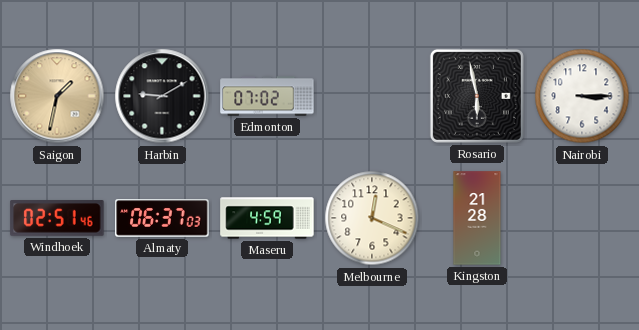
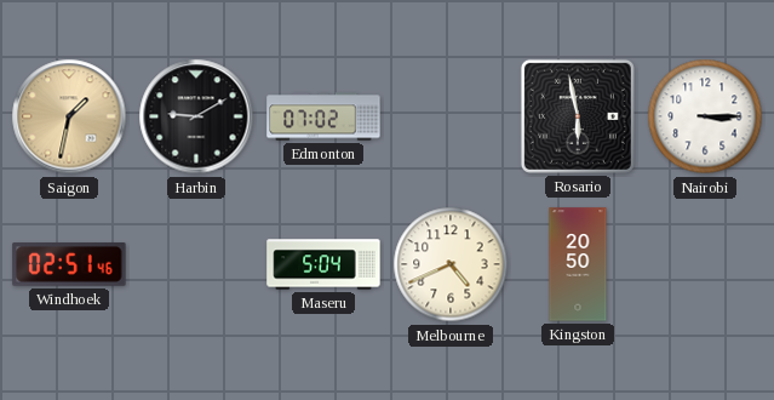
Almaty: 06:37 -> none
Maseru: 4:59 -> 5:04
Melbourne: 12:19 -> 4:41
Kingston: 21:28 -> 20:50
